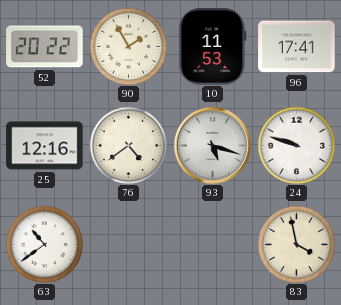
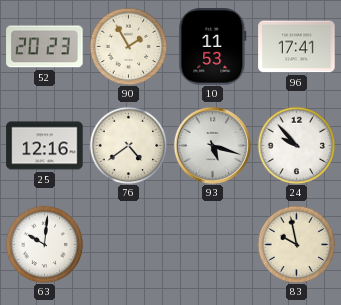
52: 20:22 -> 20:23
24: 9:48 -> 9:53
63: 10:39 -> 10:01
83: 3:58 -> 9:58
